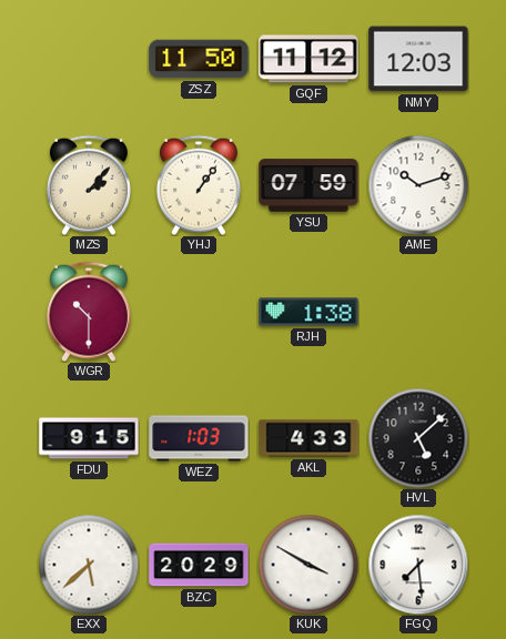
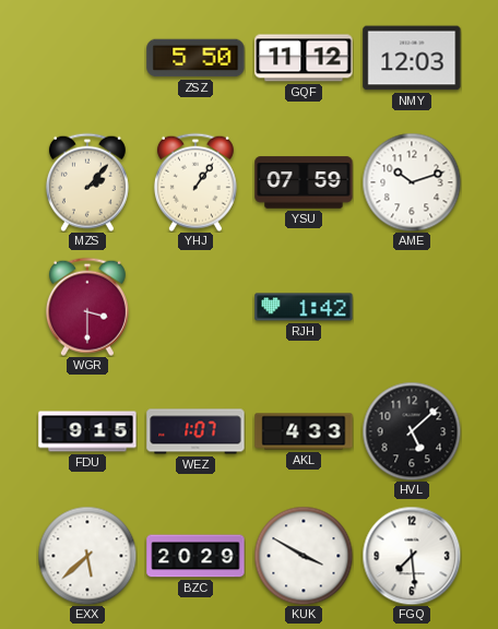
ZSZ: 11:50 -> 5:50
WGR: 10:30 -> 3:30
RJH: 1:38 -> 1:42
WEZ: 1:03 -> 1:07
